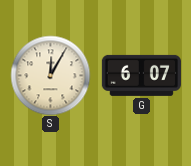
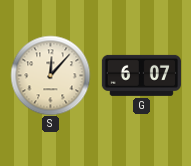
S: 12:05 -> 12:07
